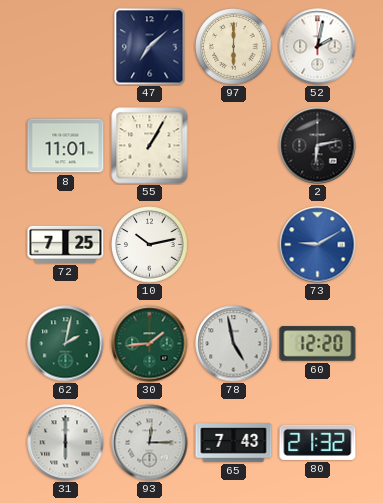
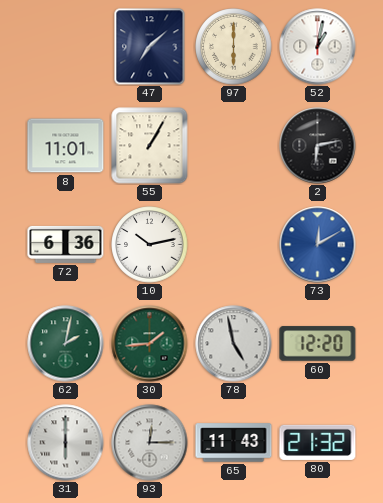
52: 2:02 -> 1:02
72: 7:25 -> 6:36
73: 9:10 -> 12:10
65: 7:43 -> 11:43
